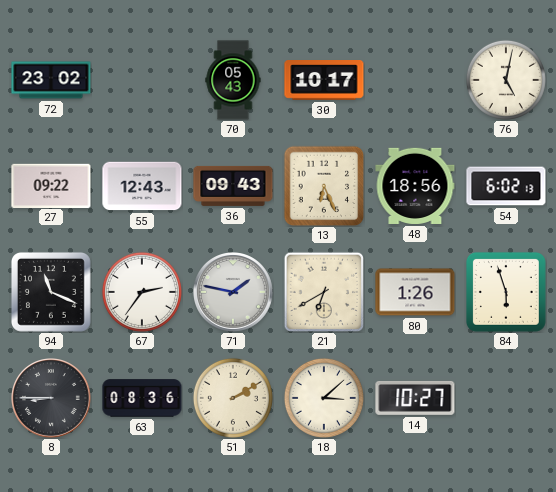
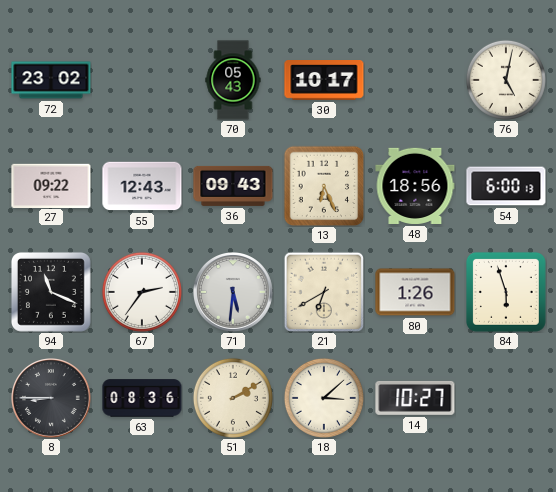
54: 6:02 -> 6:00
71: 1:47 -> 5:31
